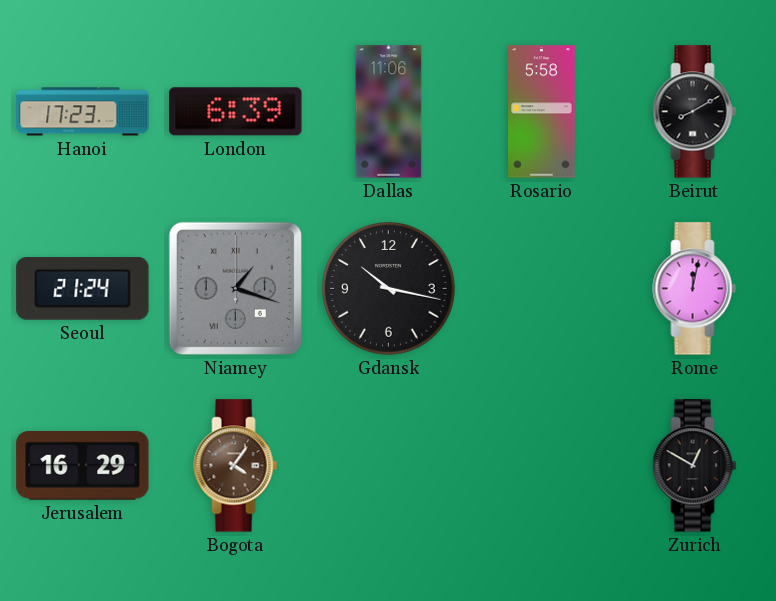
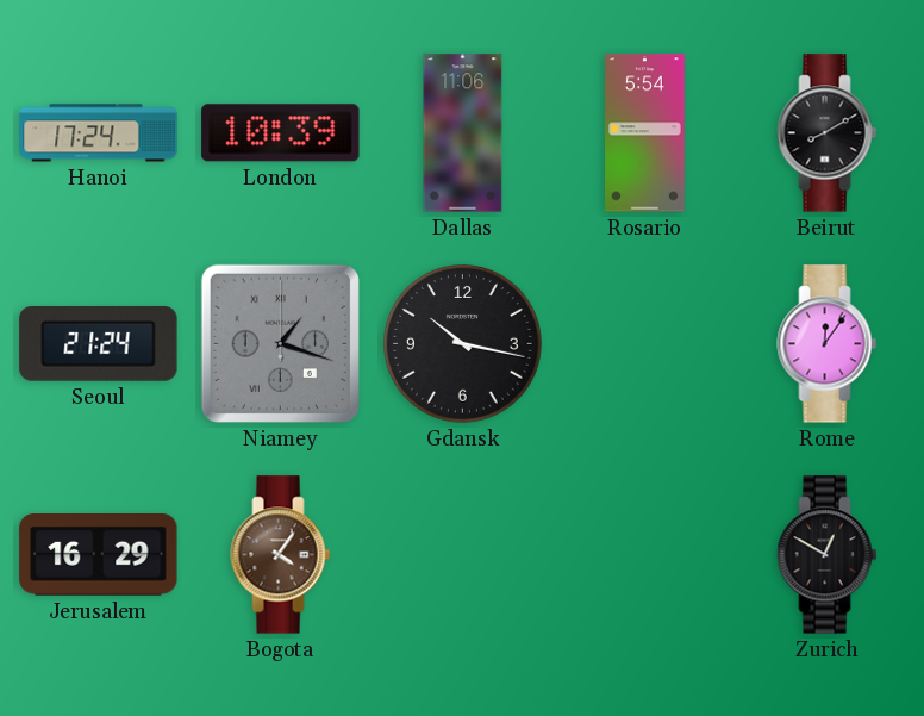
Hanoi: 17:23 -> 17:24
London: 6:39 -> 10:39
Rosario: 5:58 -> 5:54
Rome: 12:02 -> 12:06
